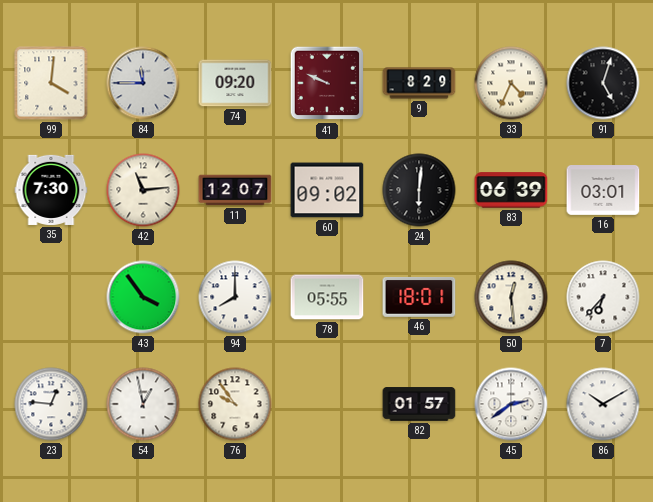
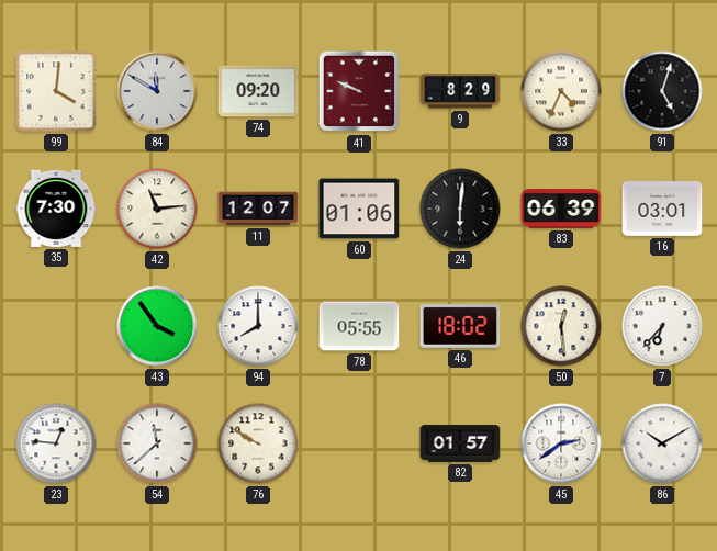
84: 11:45 -> 11:50
60: 09:02 -> 01:06
46: 18:01 -> 18:02
54: 12:58 -> 11:38
76: 9:54 -> 9:50
